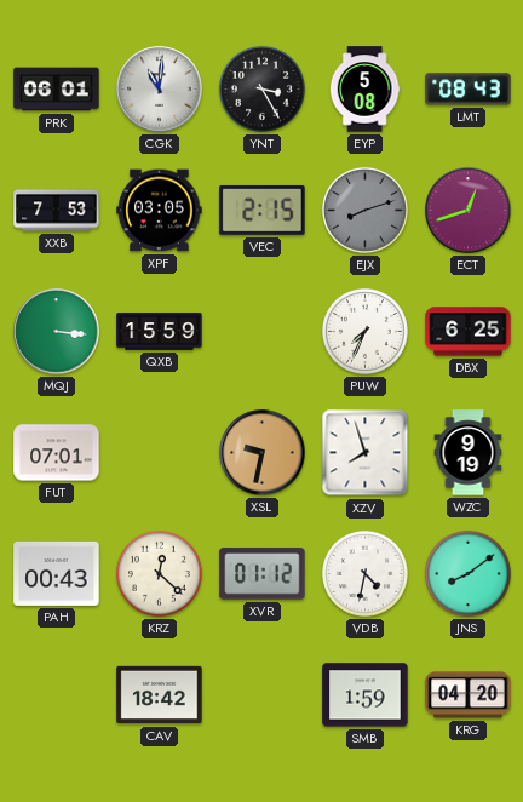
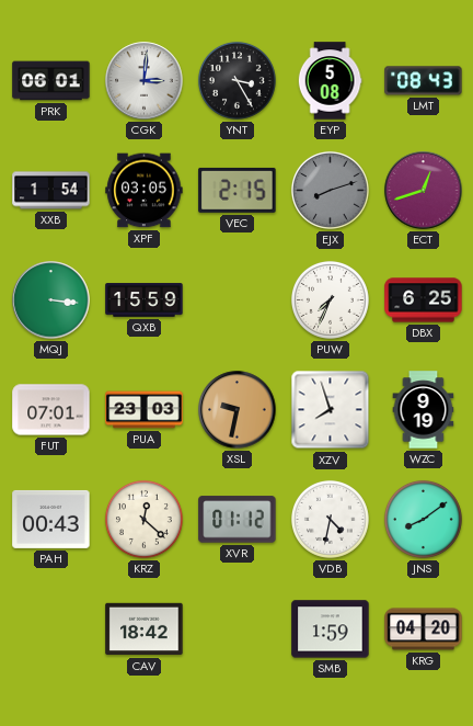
CGK: 11:01 -> 3:01
XXB: 7:53 -> 1:54
PUA: none -> 23:03
